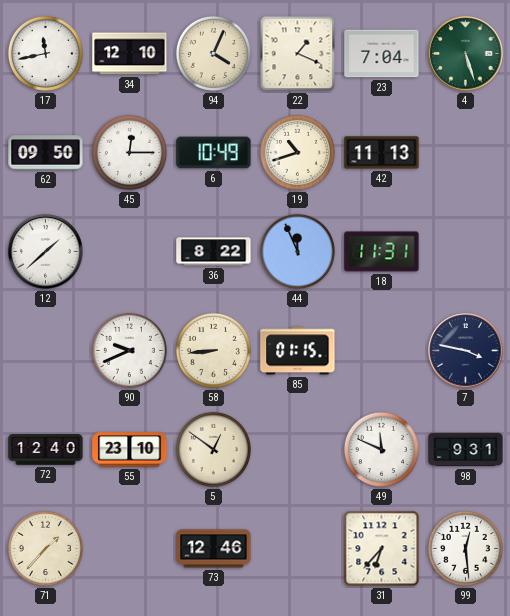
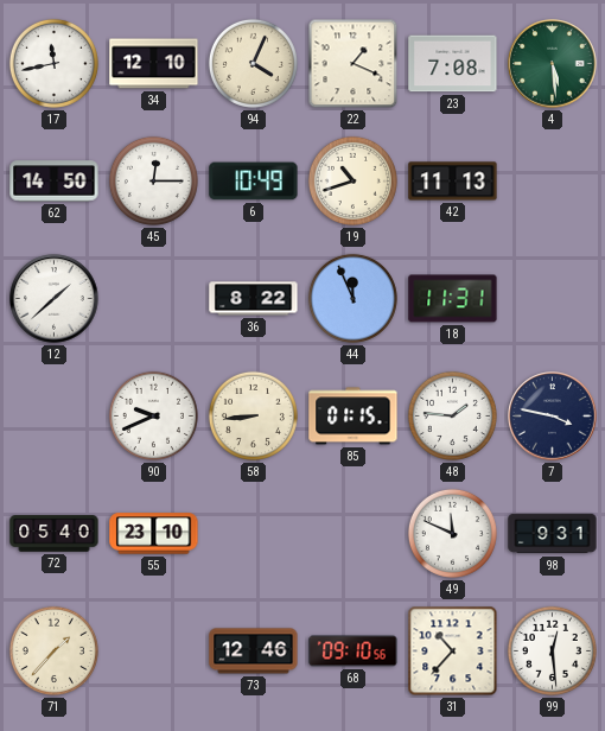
23: 7:04 -> 7:08
4: 5:27 -> 5:29
62: 09:50 -> 14:50
48: none -> 1:46
72: 12:40 -> 05:40
5: 12:51 -> none
68: none -> 09:10
31: 6:37 -> 10:37
